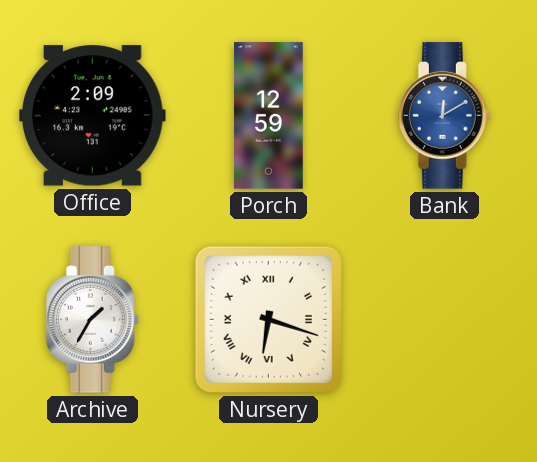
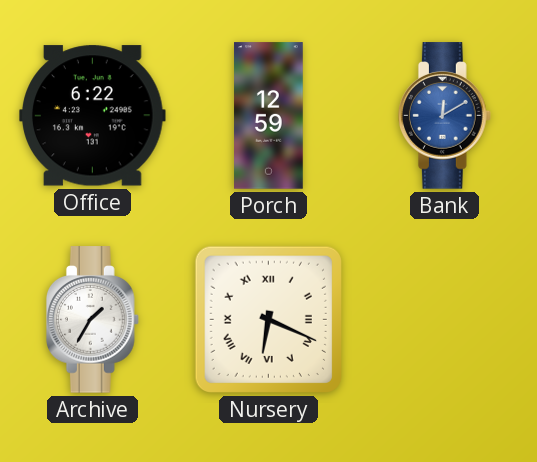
Office: 2:09 -> 6:22
Nursery: 6:18 -> 6:19
